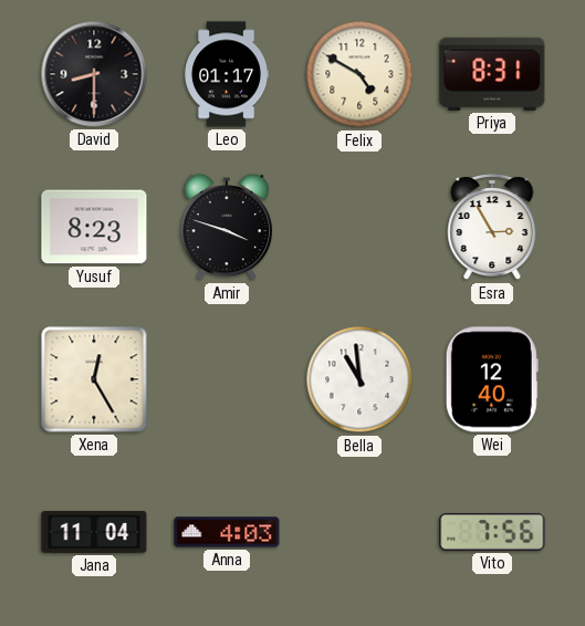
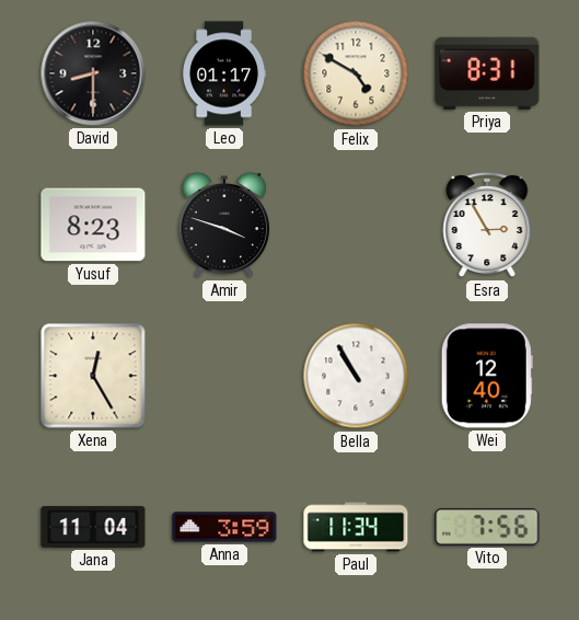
Bella: 10:59 -> 10:55
Anna: 4:03 -> 3:59
Paul: none -> 11:34
